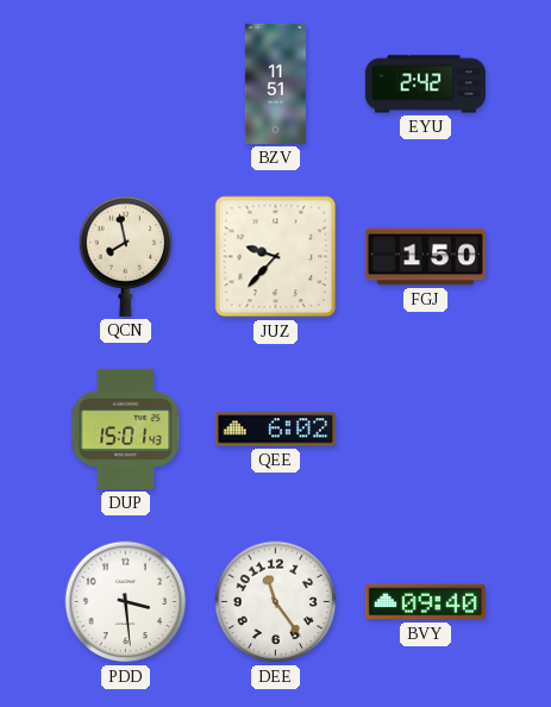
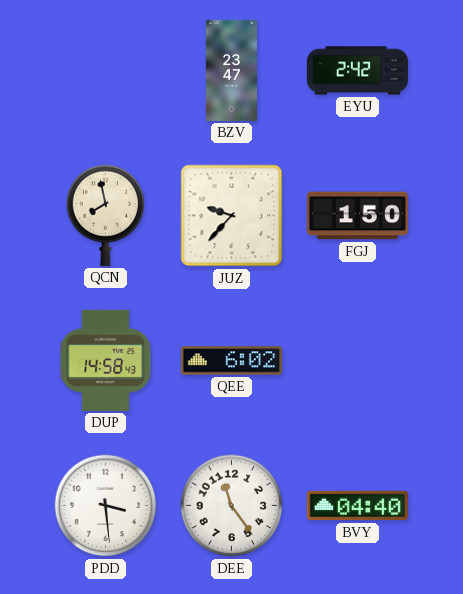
BZV: 11:51 -> 23:47
DUP: 15:01 -> 14:58
BVY: 09:40 -> 04:40
